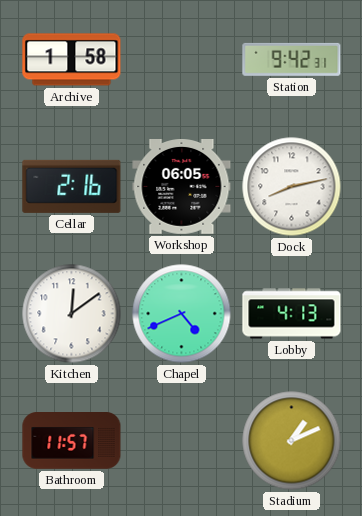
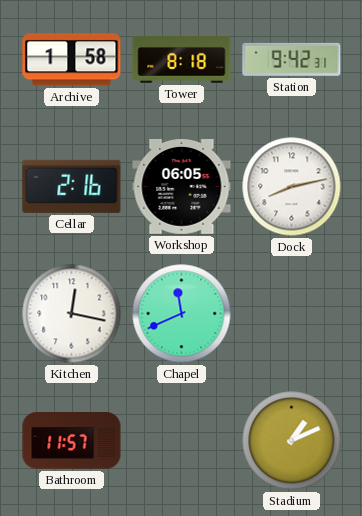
Tower: none -> 8:18
Kitchen: 12:09 -> 12:17
Chapel: 4:41 -> 11:41
Lobby: 4:13 -> none
